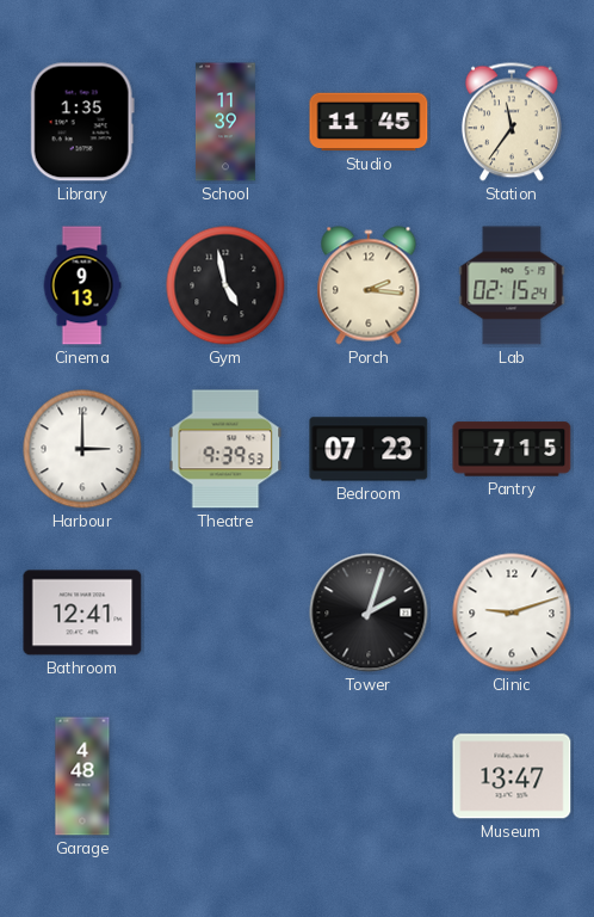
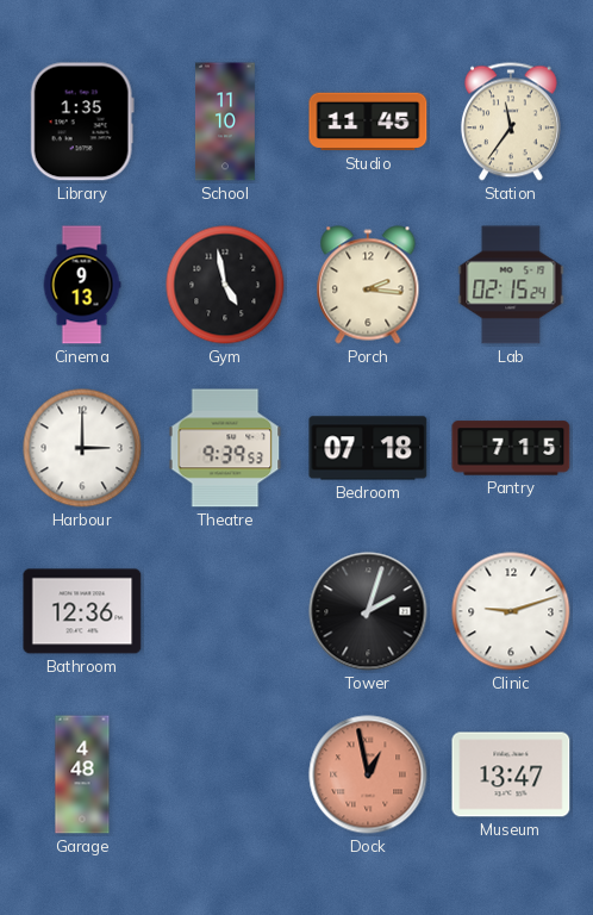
School: 11:39 -> 11:10
Bedroom: 07:23 -> 07:18
Bathroom: 12:41 -> 12:36
Dock: none -> 12:58
